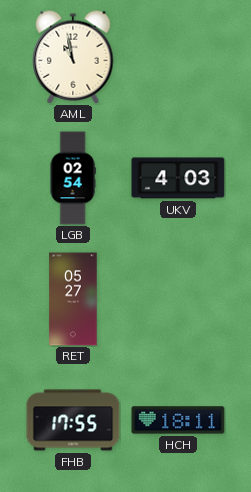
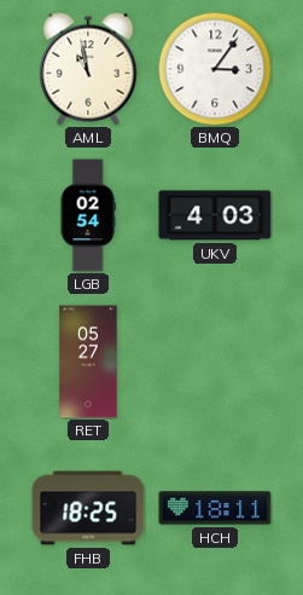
BMQ: none -> 3:06
FHB: 17:55 -> 18:25
